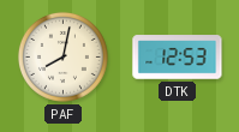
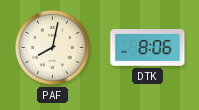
DTK: 12:53 -> 8:06
